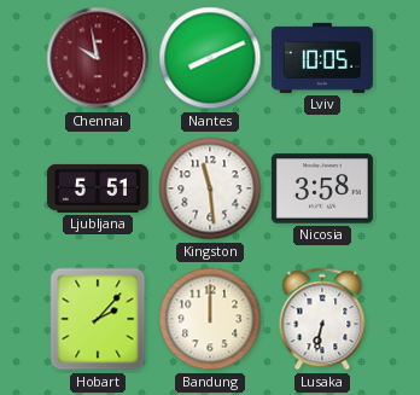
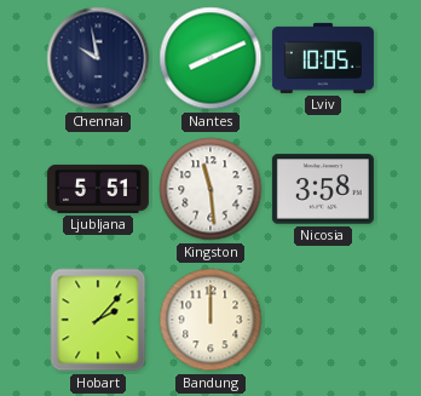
Chennai dial: burgundy -> navy
Lusaka: 6:32 -> none
